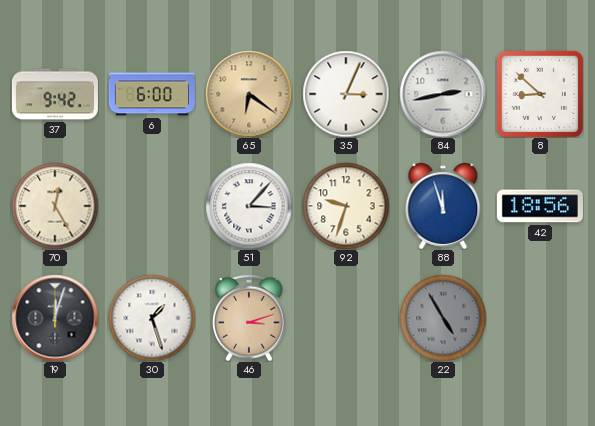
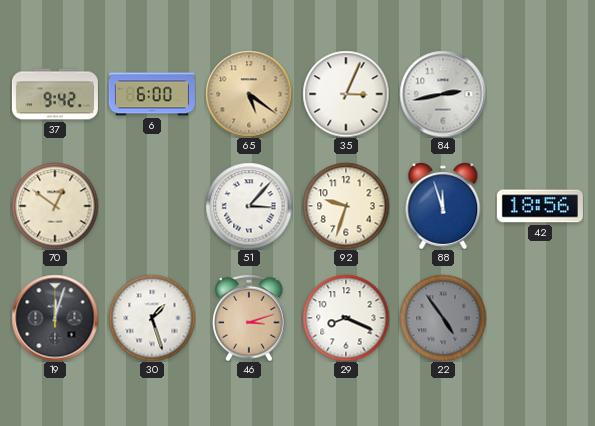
65: 6:21 -> 5:21
8: 8:52 -> none
70: 12:25 -> 12:51
29: none -> 8:19
22: 4:55 -> 4:54
